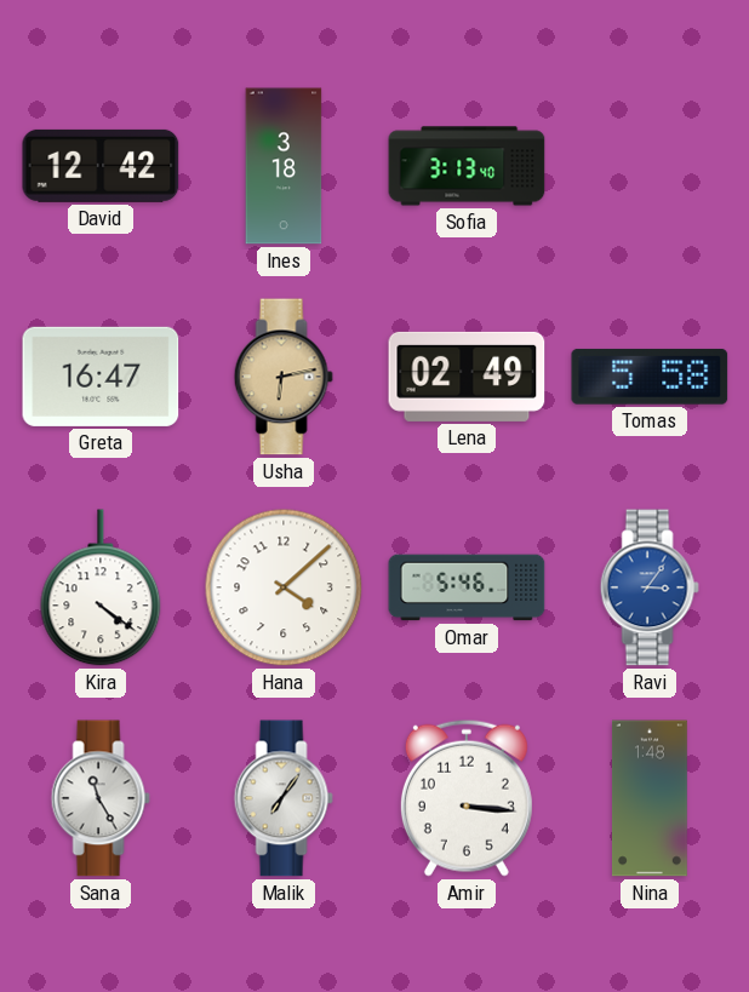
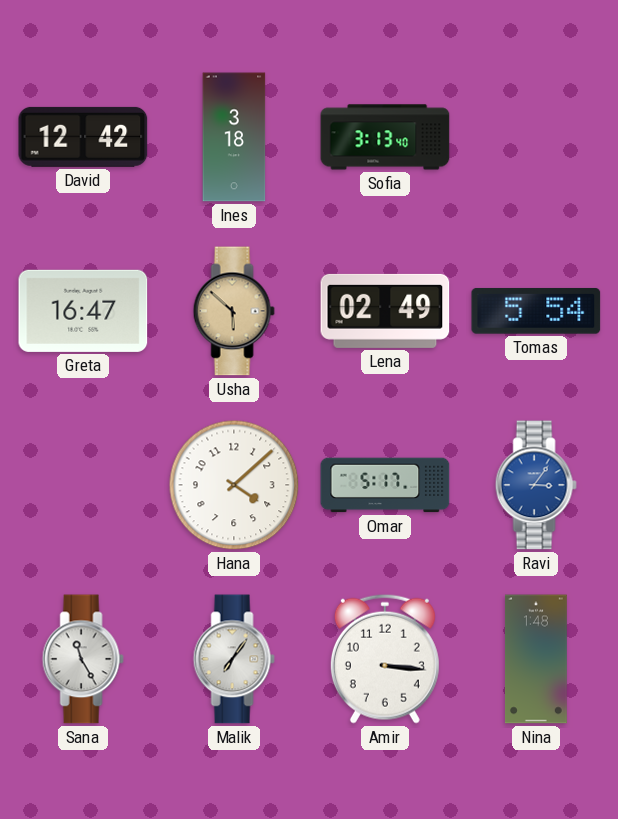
Usha: 6:13 -> 5:52
Tomas: 5:58 -> 5:54
Kira: 4:21 -> none
Omar: 5:46 -> 5:17
